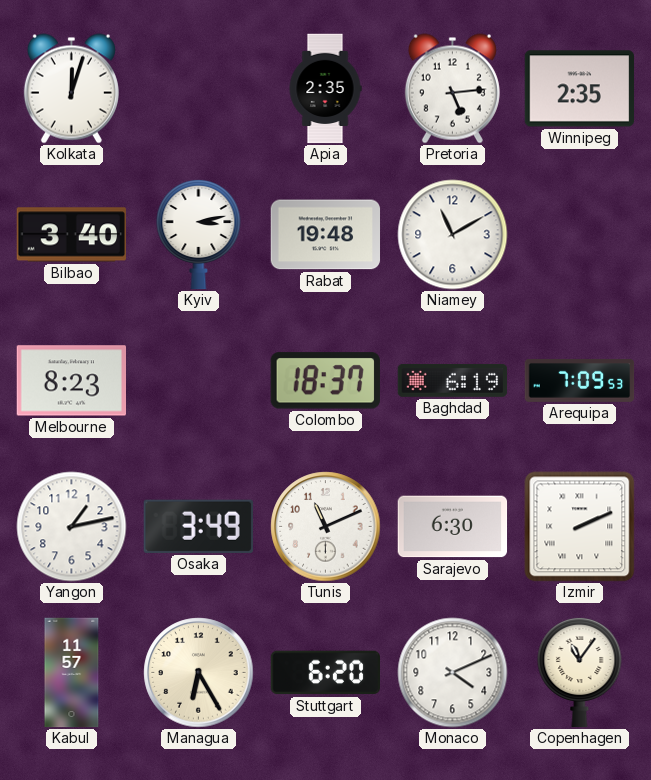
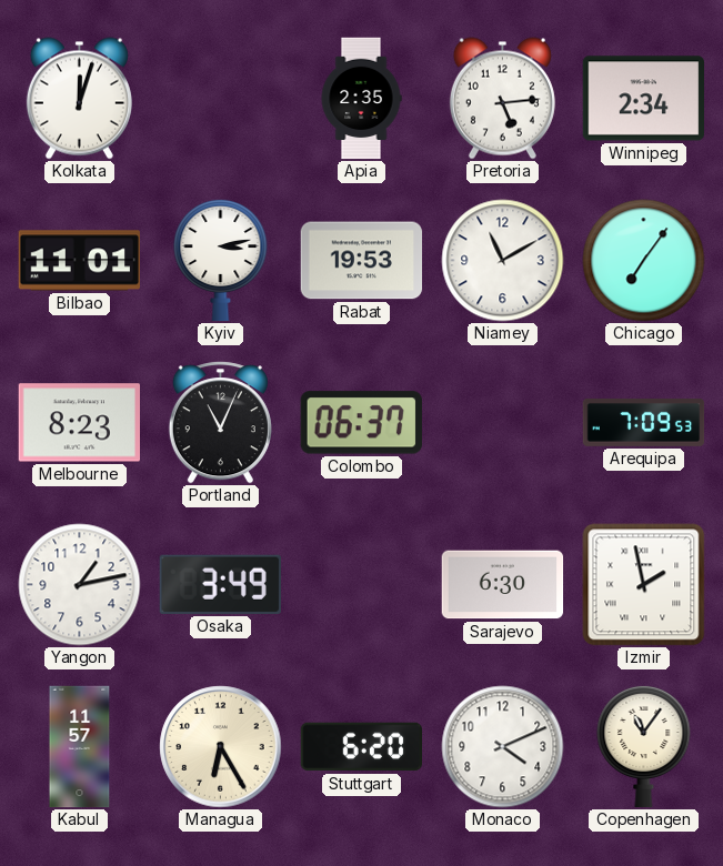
Winnipeg: 2:35 -> 2:34
Bilbao: 3:40 -> 11:01
Rabat: 19:48 -> 19:53
Chicago: none -> 7:06
Portland: none -> 11:04
Colombo: 18:37 -> 06:37
Baghdad: 6:19 -> none
Tunis: 11:11 -> none
Izmir: 2:11 -> 1:58
